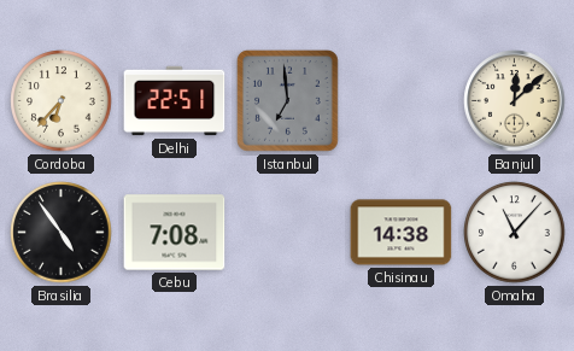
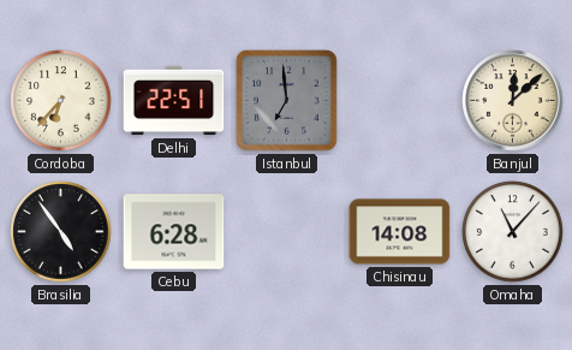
Cebu: 7:08 -> 6:28
Chisinau: 14:38 -> 14:08
